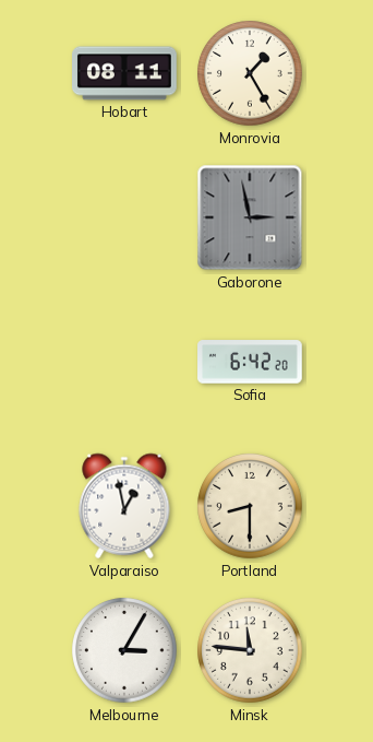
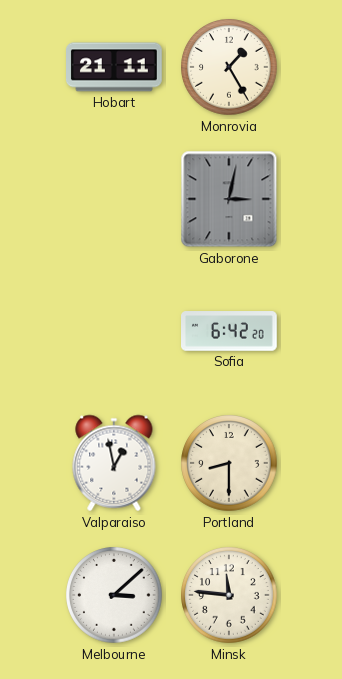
Hobart: 08:11 -> 21:11
Gaborone: 2:58 -> 3:02
Melbourne: 3:05 -> 3:08
